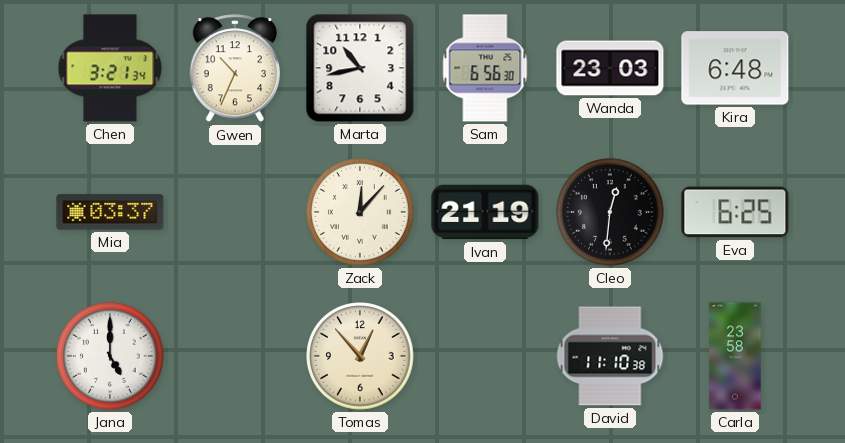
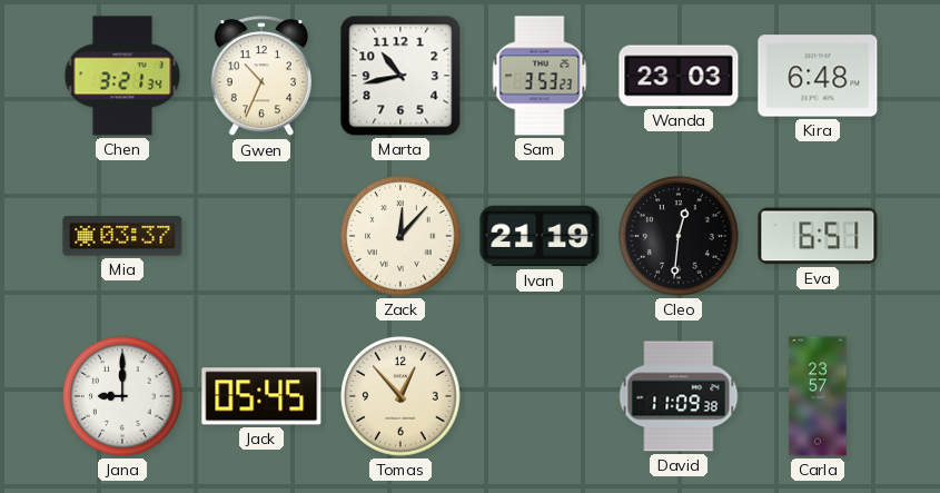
Sam: 6:56 -> 3:53
Eva: 6:25 -> 6:51
Jana: 5:00 -> 9:00
Jack: none -> 05:45
David: 11:10 -> 11:09
Carla: 23:58 -> 23:57
